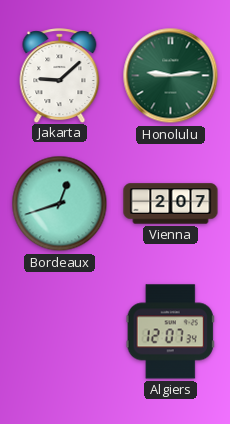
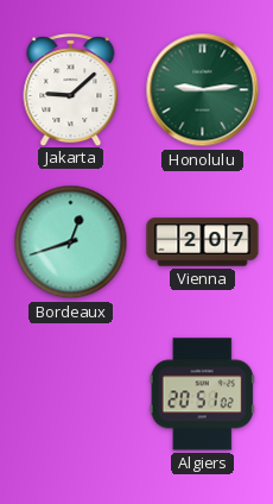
Algiers: 12:07 -> 20:51
